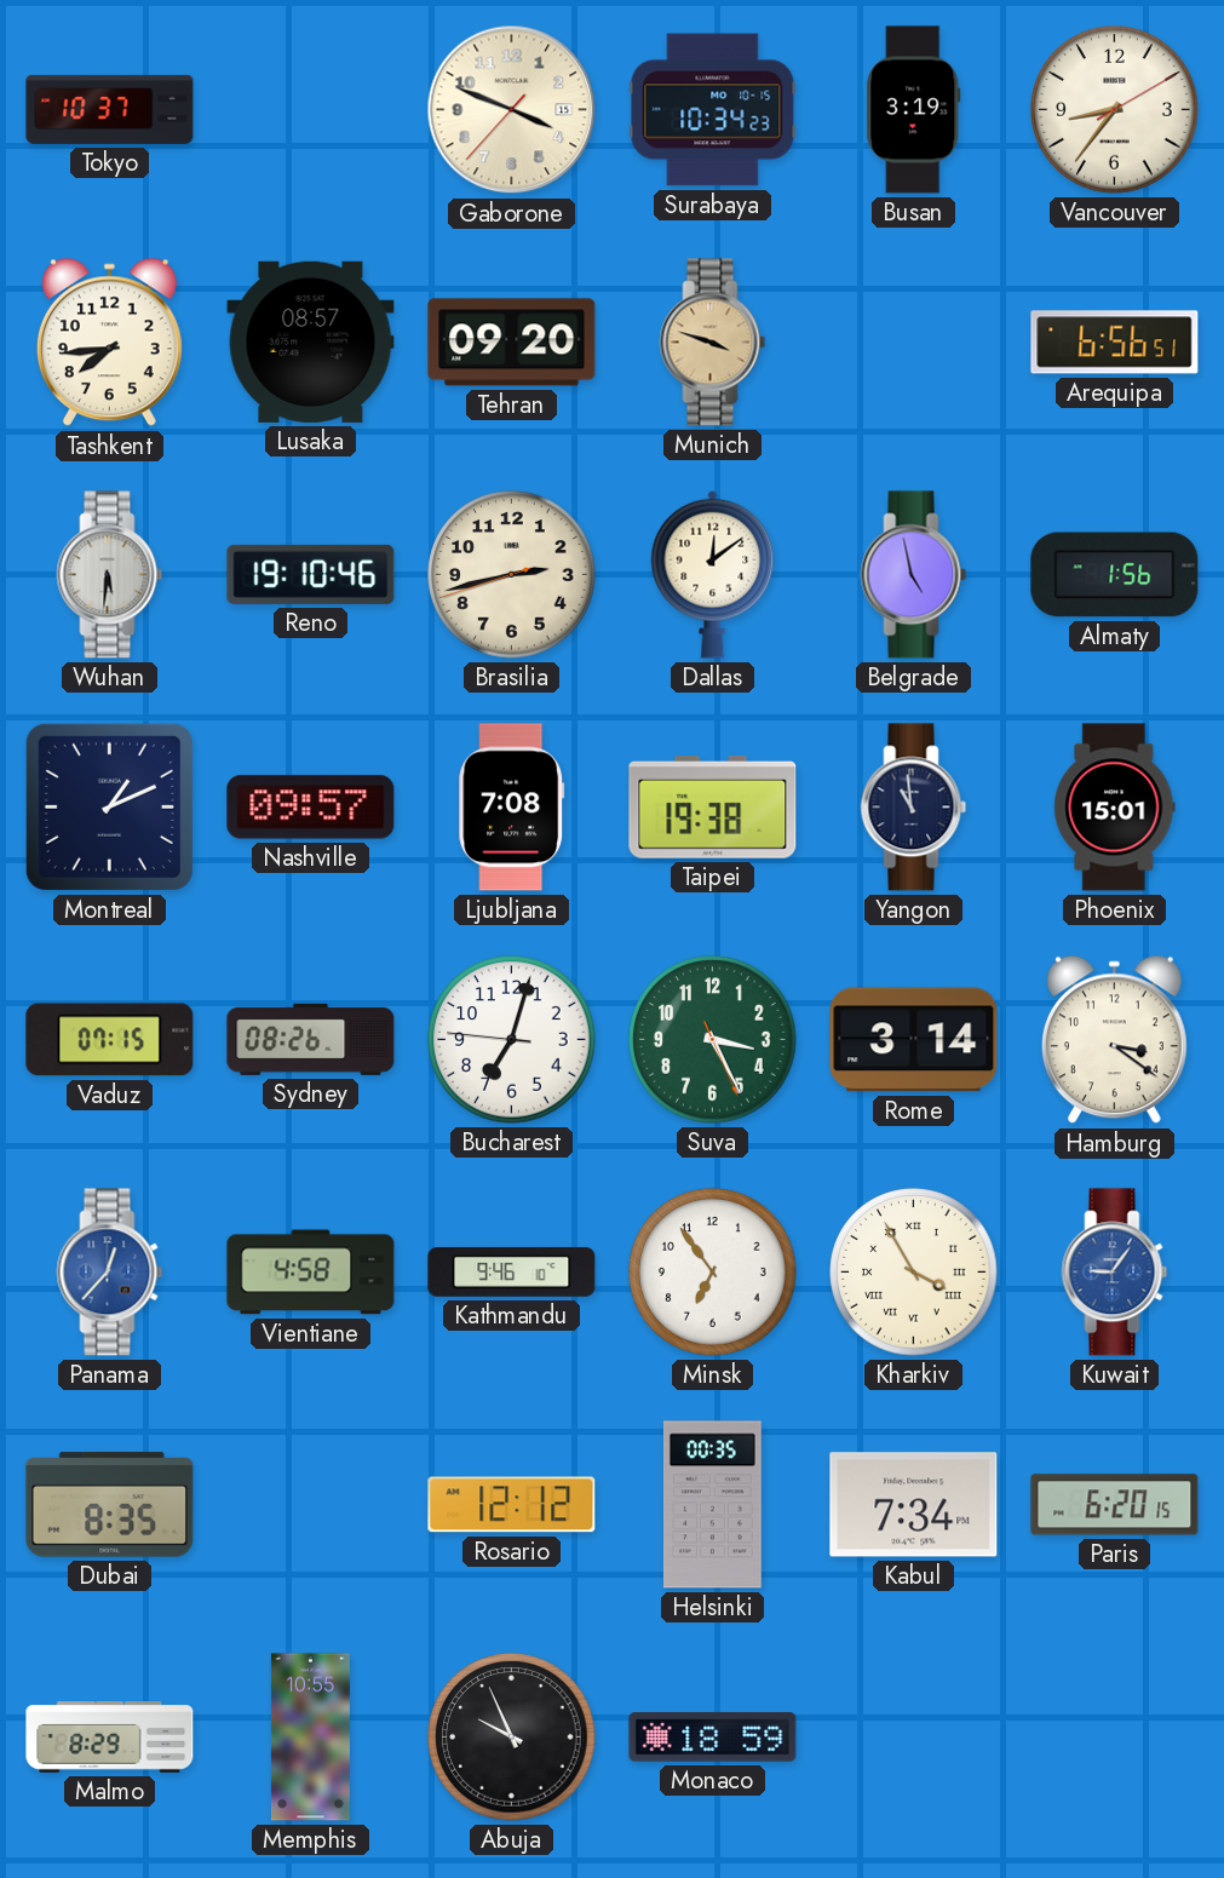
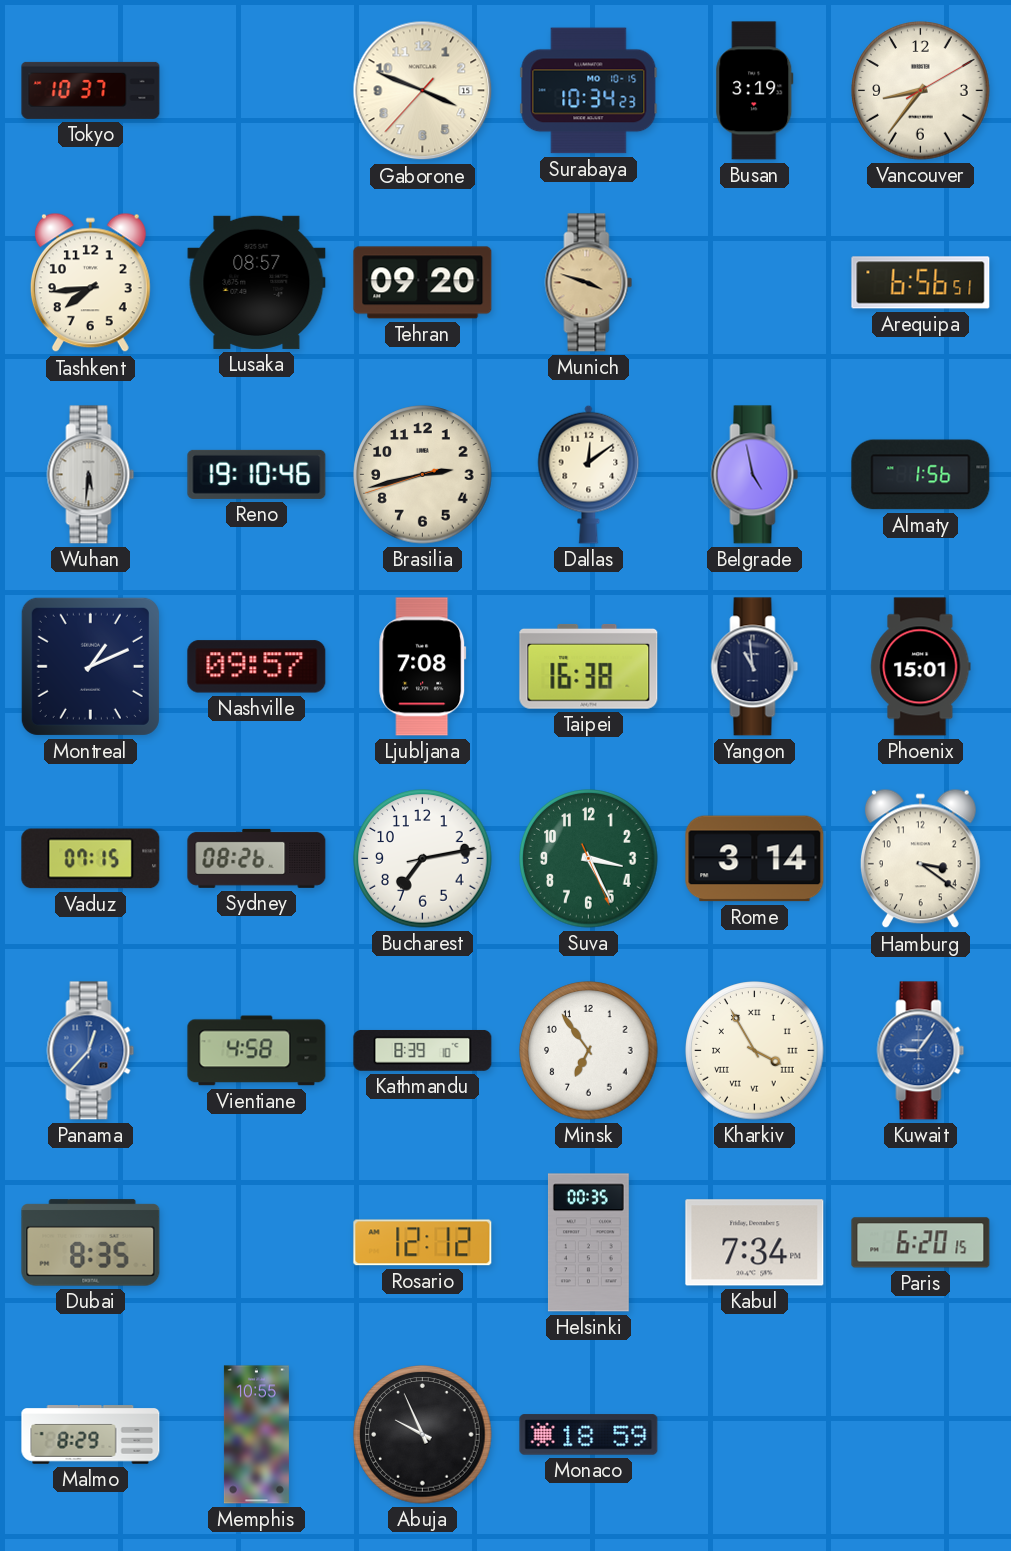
Taipei: 19:38 -> 16:38
Bucharest: 7:02 -> 7:13
Kathmandu: 9:46 -> 8:39
